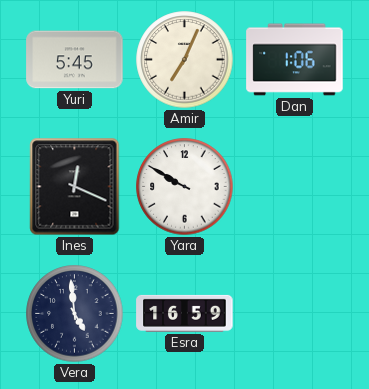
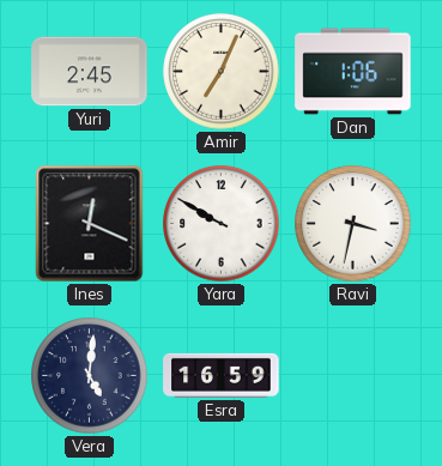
Yuri: 5:45 -> 2:45
Ravi: none -> 3:32
Vera: 4:59 -> 5:01
